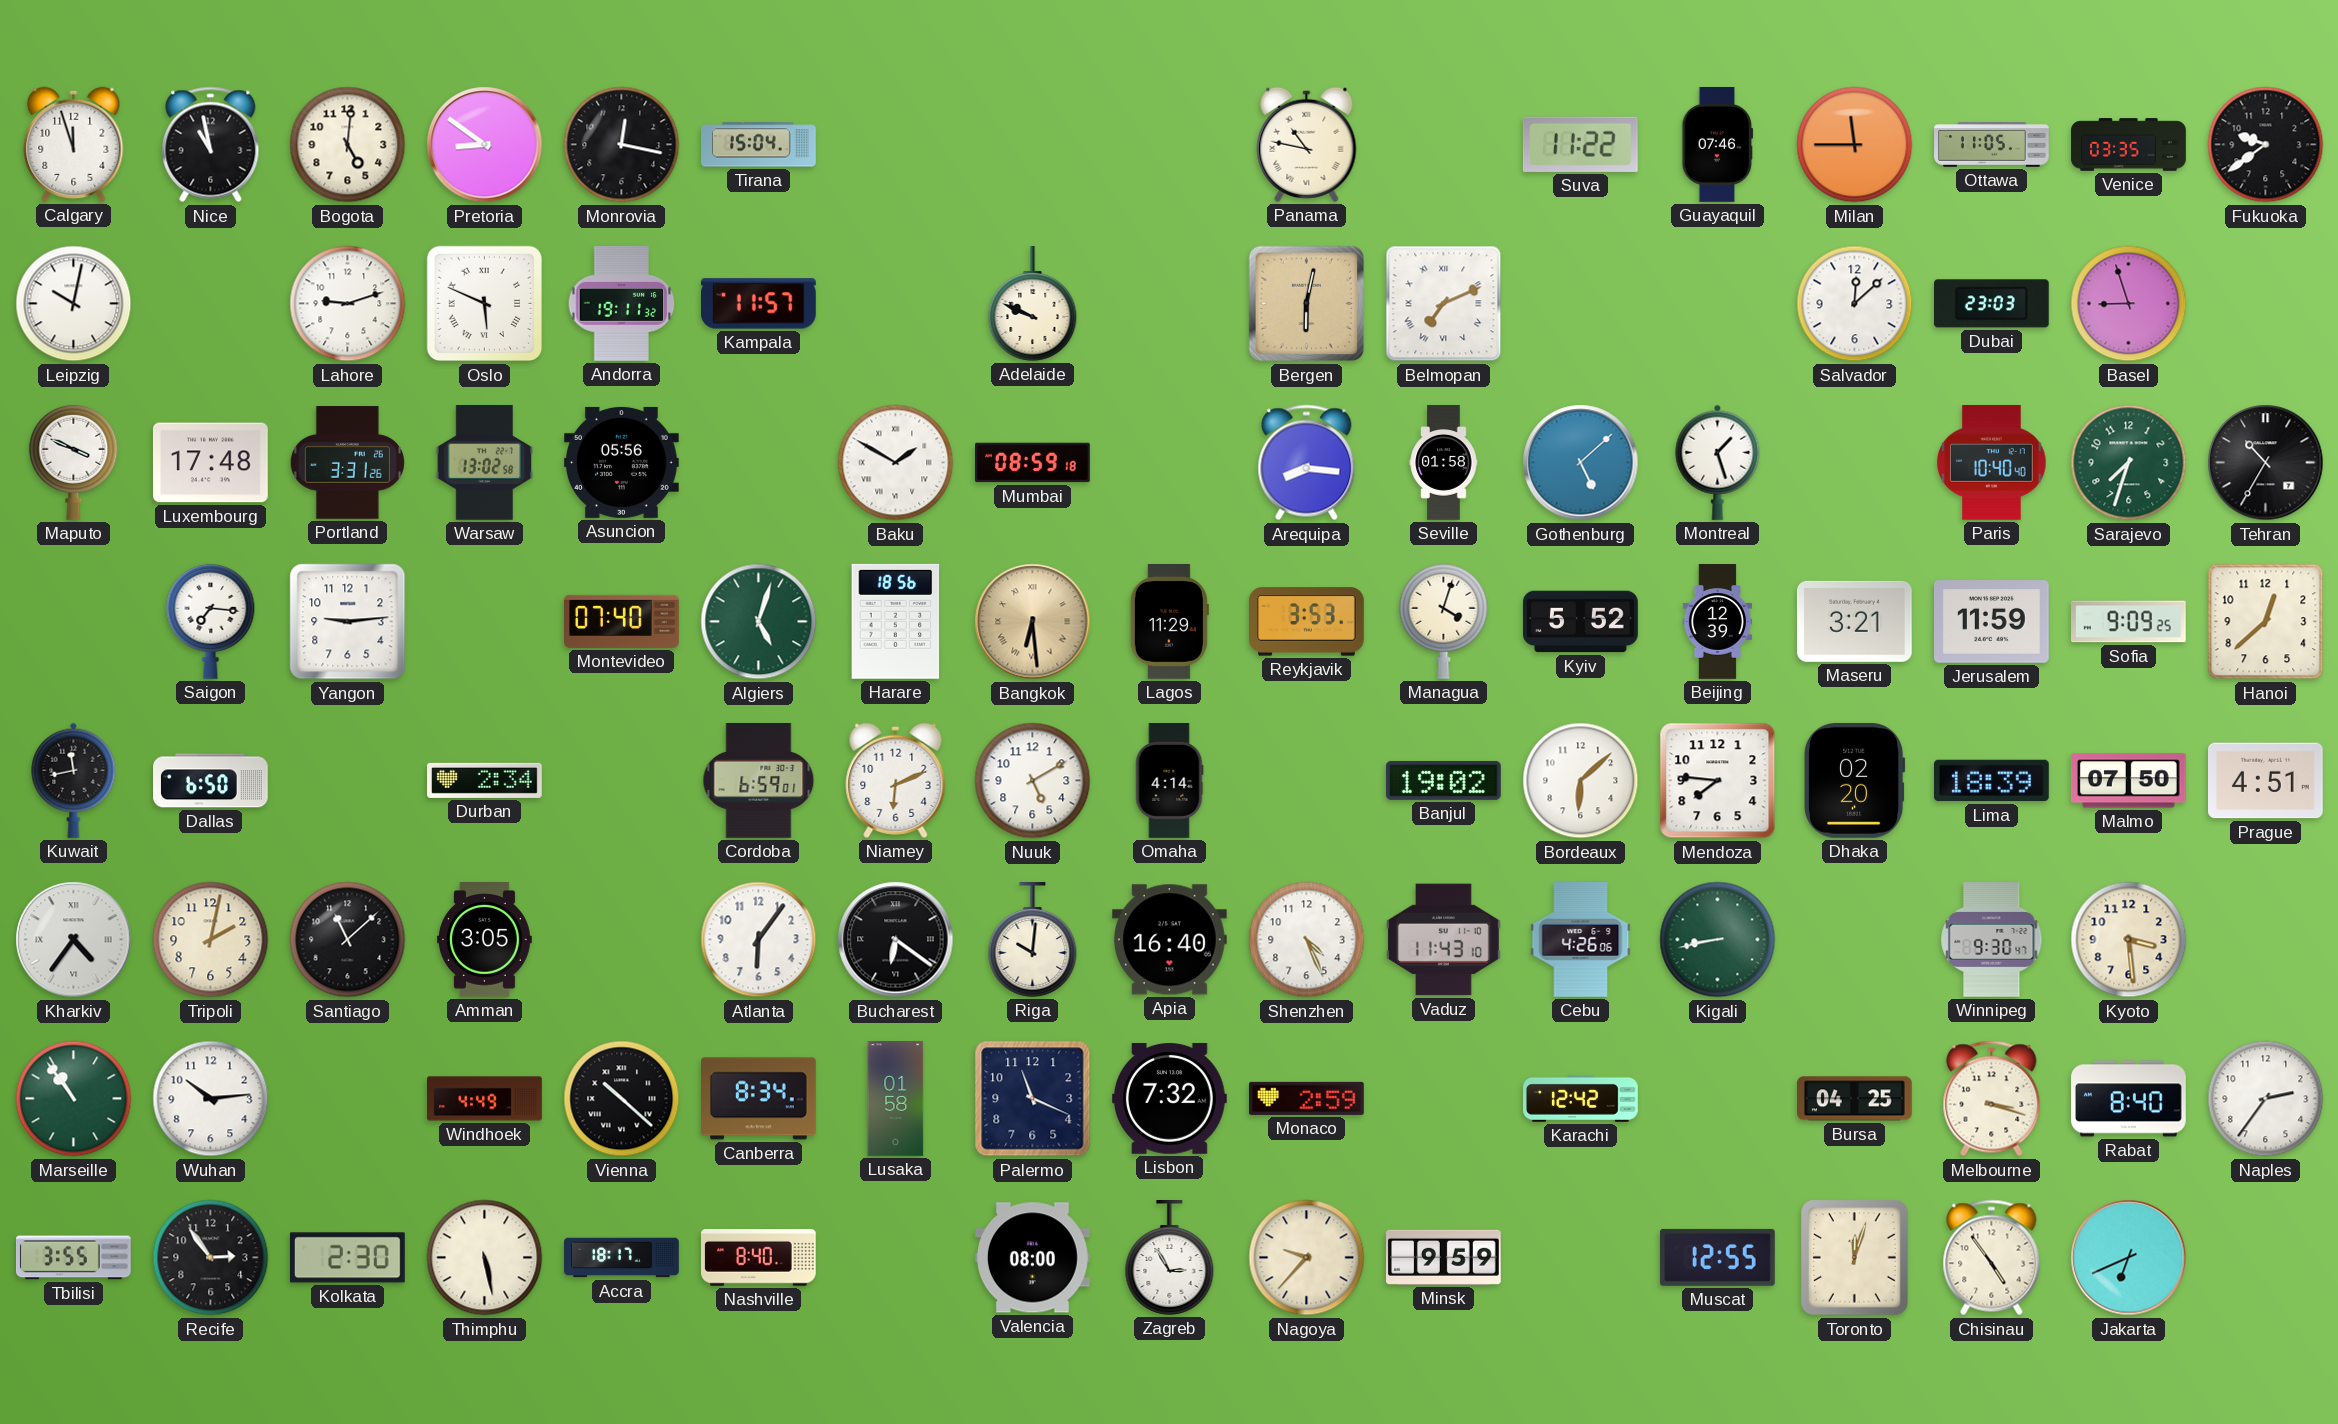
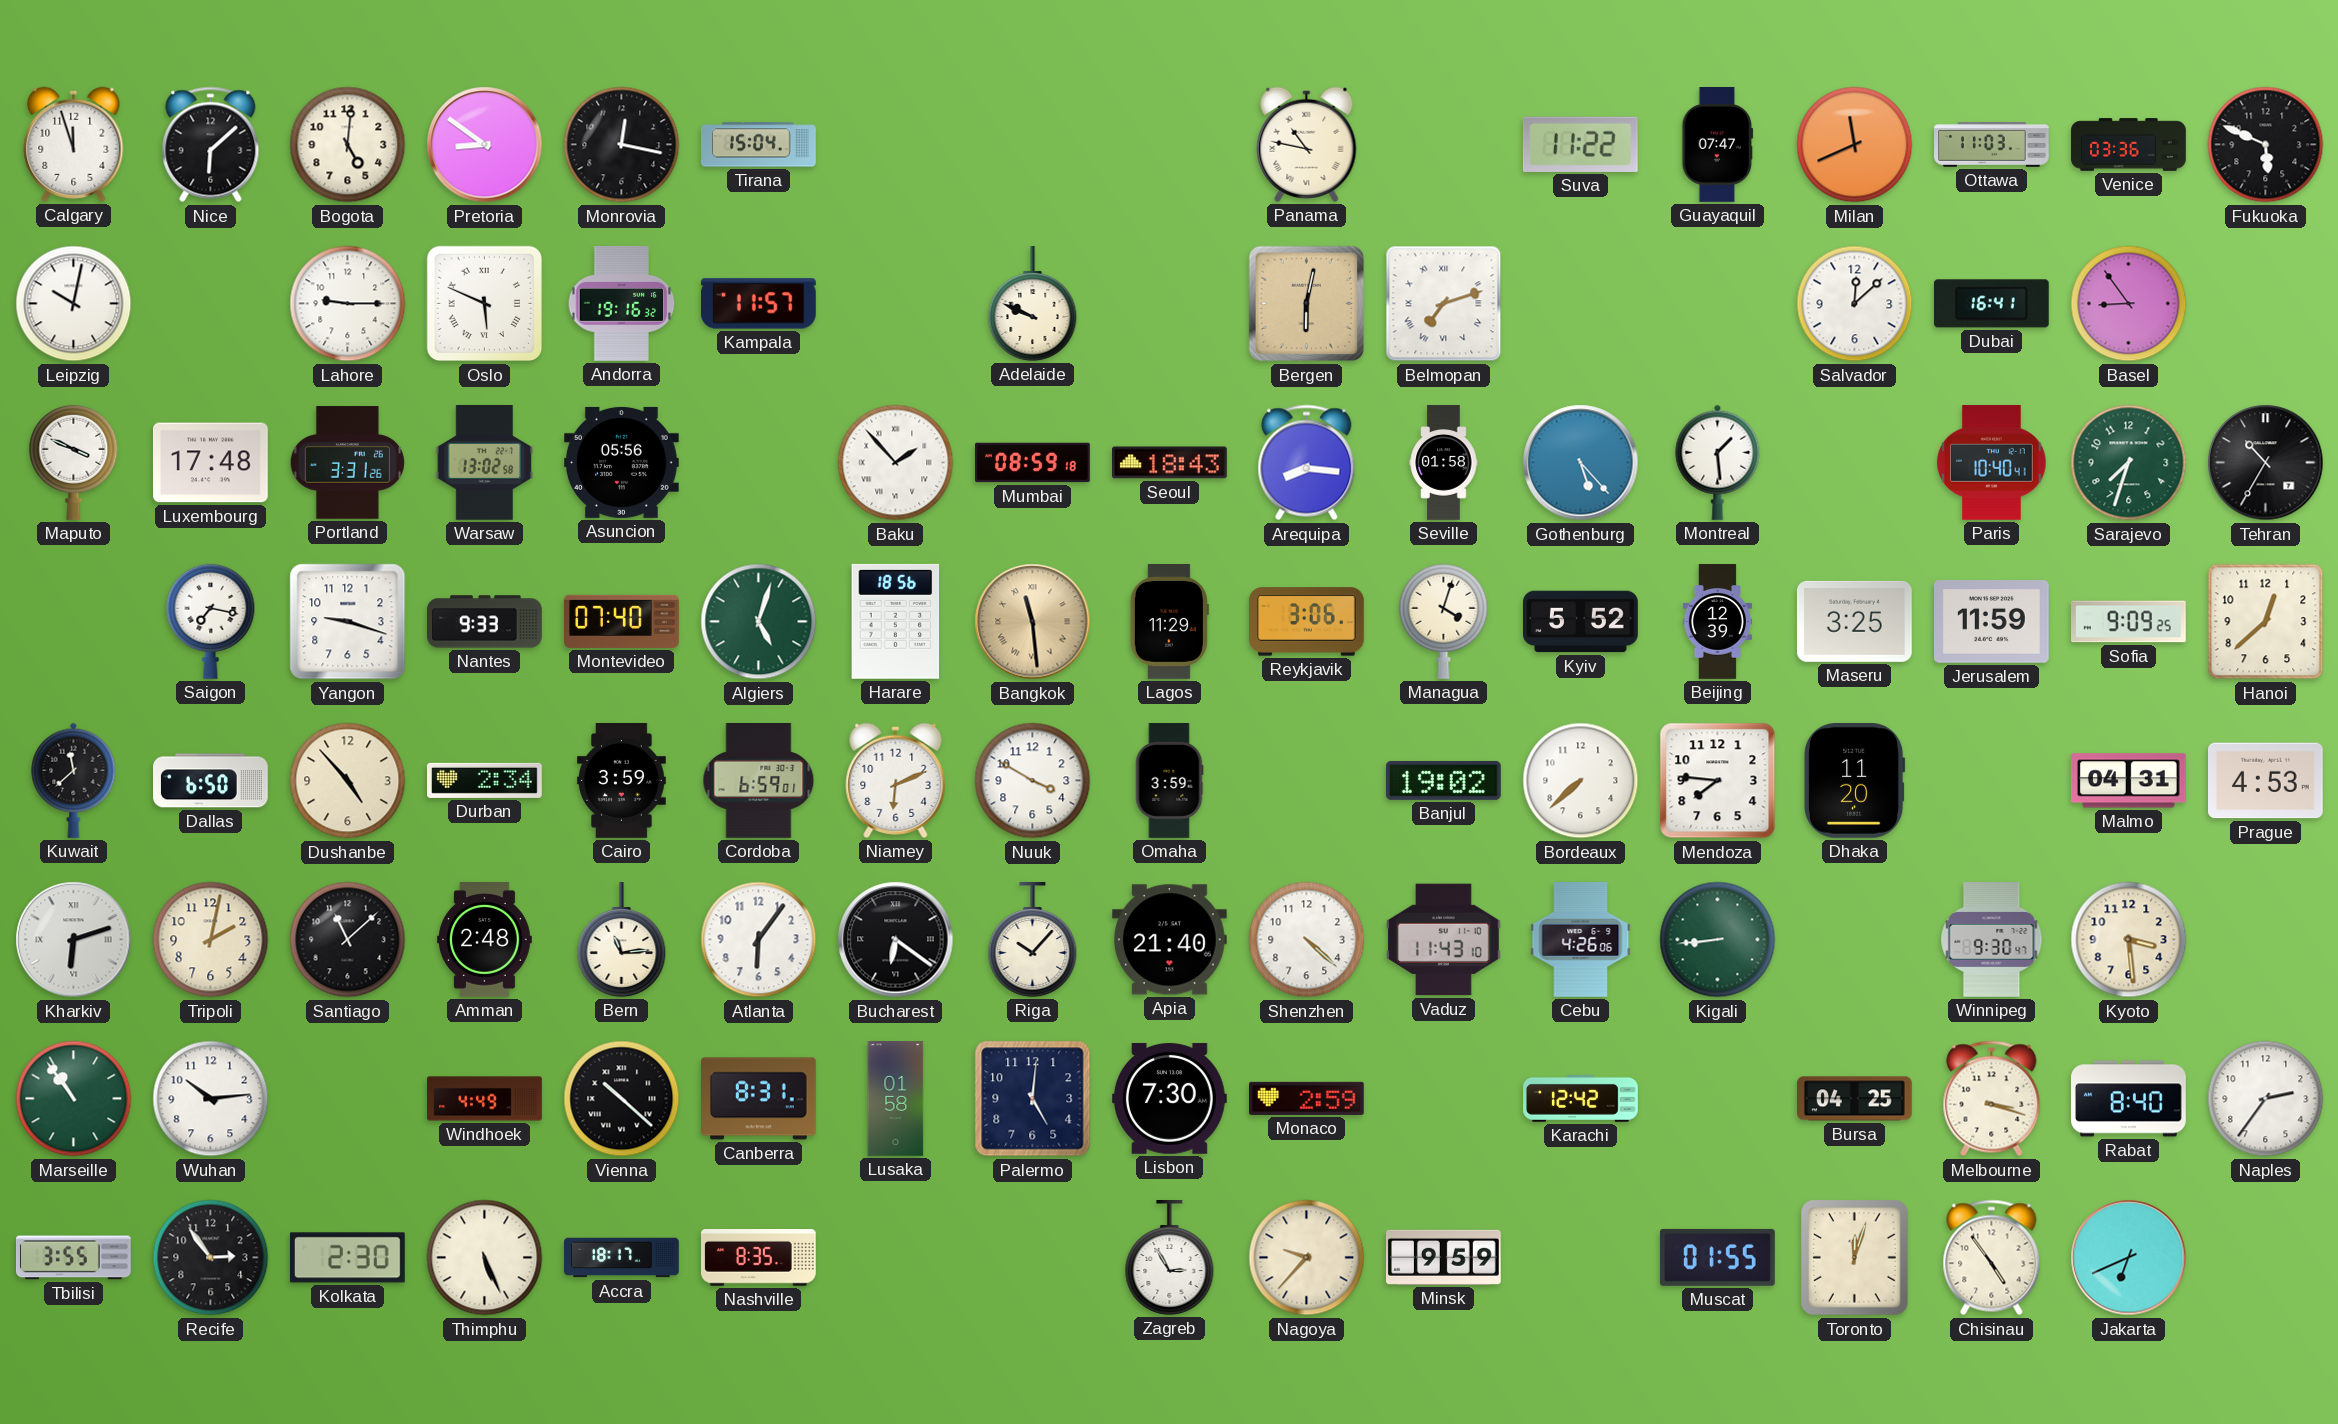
Nice: 10:58 -> 6:08
Guayaquil: 07:46 -> 07:47
Milan: 11:45 -> 11:41
Ottawa: 11:05 -> 11:03
Venice: 03:35 -> 03:36
Fukuoka: 9:39 -> 5:49
Lahore: 9:12 -> 9:15
Andorra: 19:11 -> 19:16
Belmopan: 7:11 -> 7:12
Dubai: 23:03 -> 16:41
Basel: 8:57 -> 8:54
Baku: 1:50 -> 1:53
Seoul: none -> 18:43
Gothenburg: 5:08 -> 5:23
Montreal: 1:27 -> 1:29
Paris: 10:40:40 -> 10:40:41
Saigon: 7:16 -> 7:17
Yangon: 9:14 -> 9:18
Nantes: none -> 9:33
Bangkok: 6:29 -> 11:29
Reykjavik: 3:53 -> 3:06
Maseru: 3:21 -> 3:25
Kuwait: 11:43 -> 11:38
Dushanbe: none -> 4:53
Cairo: none -> 3:59
Nuuk: 5:10 -> 3:50
Omaha: 4:14 -> 3:59
Bordeaux: 6:08 -> 7:38
Dhaka: 02:20 -> 11:20
Lima: 18:39 -> none
Malmo: 07:50 -> 04:31
Prague: 4:51 -> 4:53
Kharkiv: 4:36 -> 6:12
Amman: 3:05 -> 2:48
Bern: none -> 11:14
Riga: 10:01 -> 10:07
Apia: 16:40 -> 21:40
Shenzhen: 4:26 -> 4:22
Kigali: 8:43 -> 8:44
Canberra: 8:34 -> 8:31
Palermo: 11:19 -> 5:01
Lisbon: 7:32 -> 7:30
Thimphu: 5:28 -> 5:26
Nashville: 8:40 -> 8:35
Valencia: 08:00 -> none
Muscat: 12:55 -> 01:55
